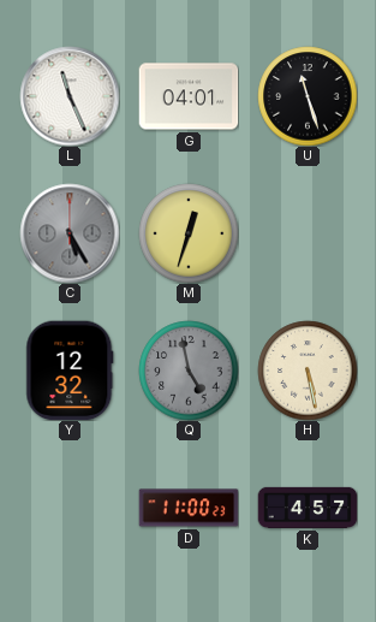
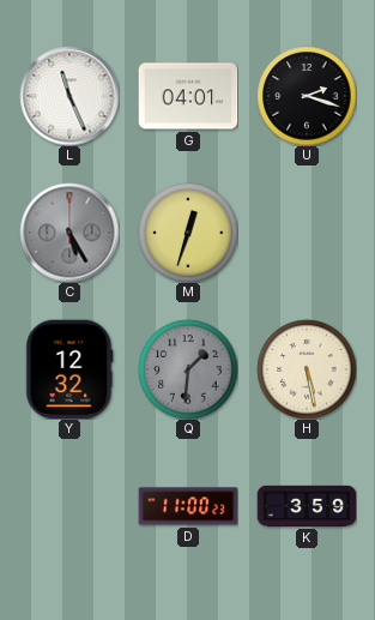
U: 11:27 -> 2:18
Q: 4:58 -> 1:31
K: 4:57 -> 3:59
